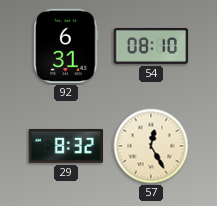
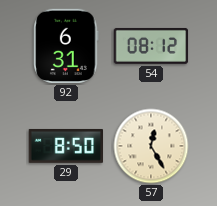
54: 08:10 -> 08:12
29: 8:32 -> 8:50
